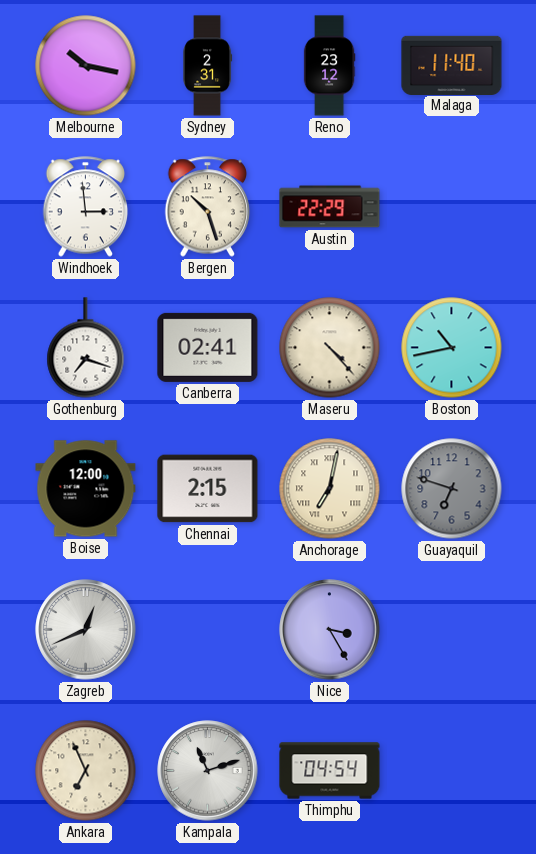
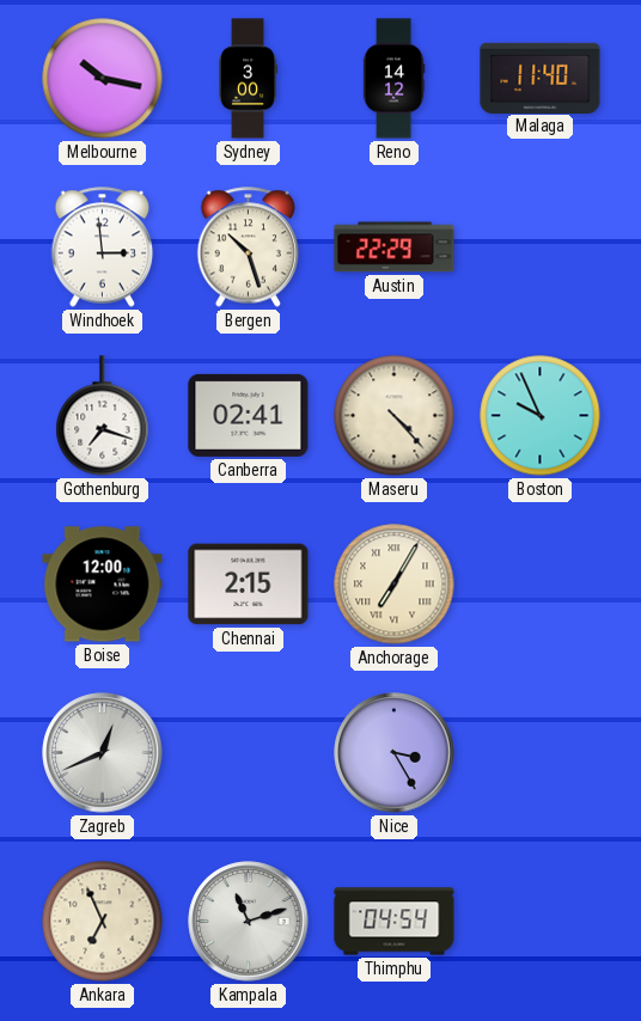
Sydney: 2:31 -> 3:00
Reno: 23:12 -> 14:12
Boston: 10:43 -> 9:56
Anchorage: 7:02 -> 7:05
Guayaquil: 6:48 -> none
